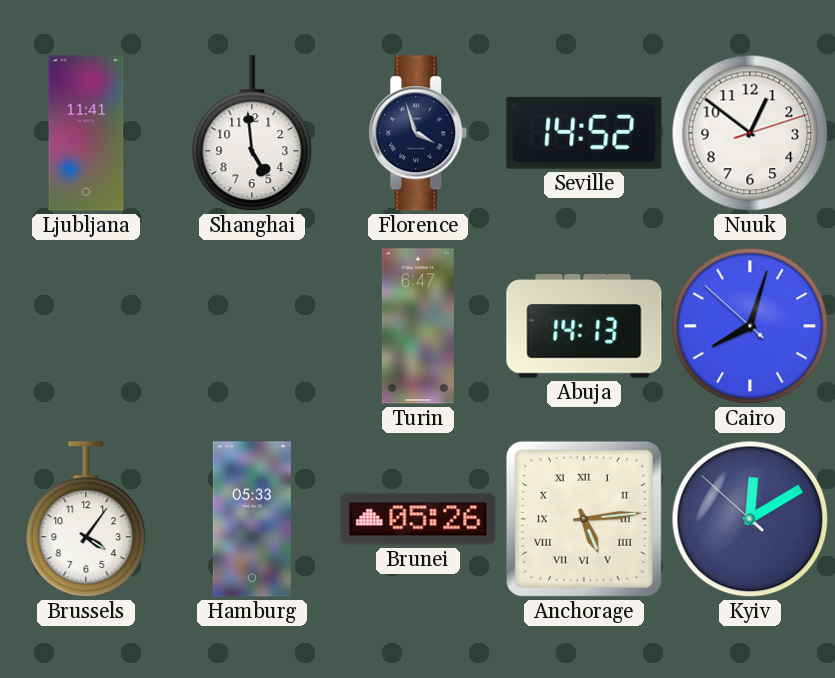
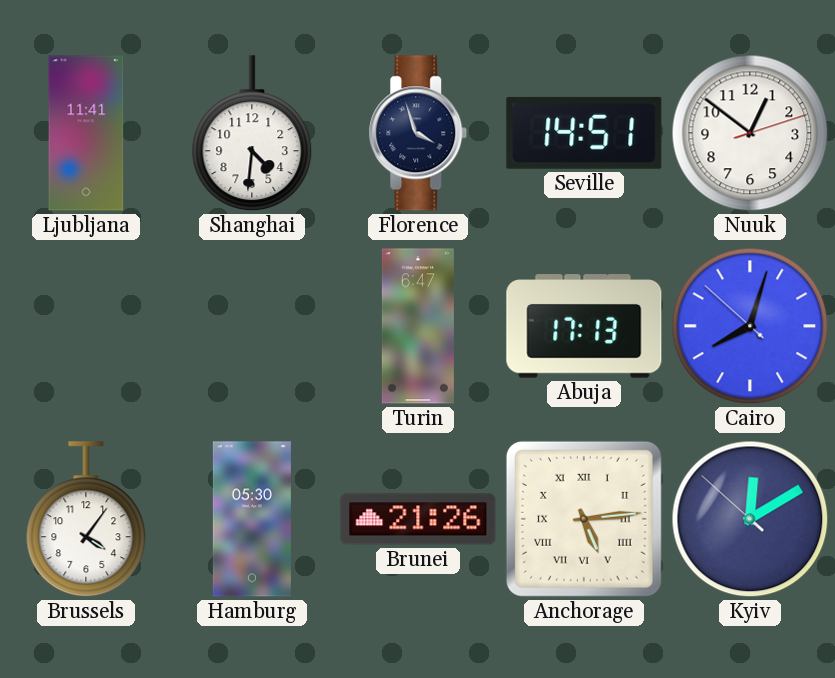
Shanghai: 4:59 -> 4:31
Seville: 14:52 -> 14:51
Abuja: 14:13 -> 17:13
Hamburg: 05:33 -> 05:30
Brunei: 05:26 -> 21:26
